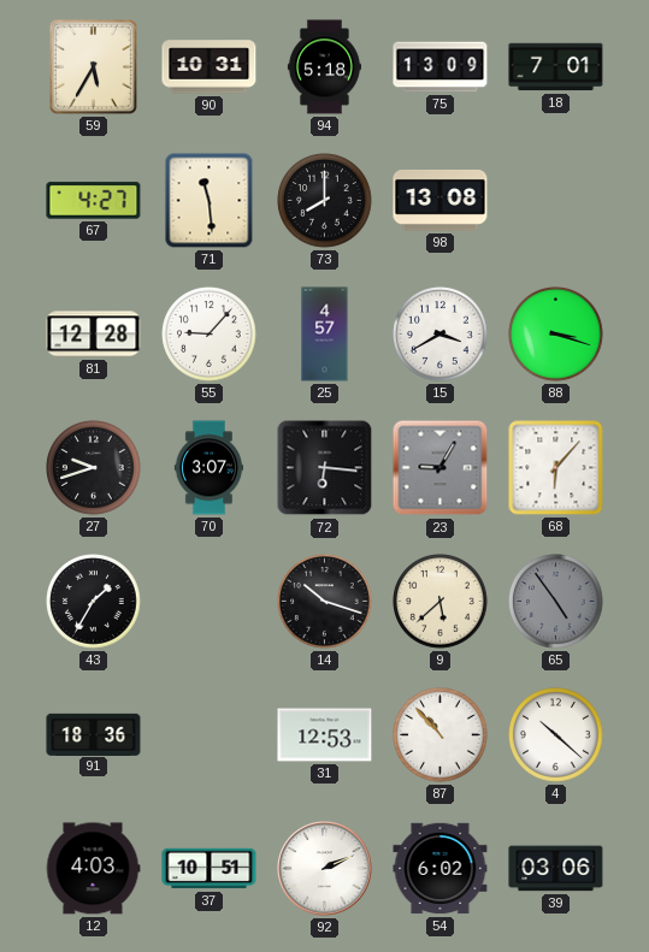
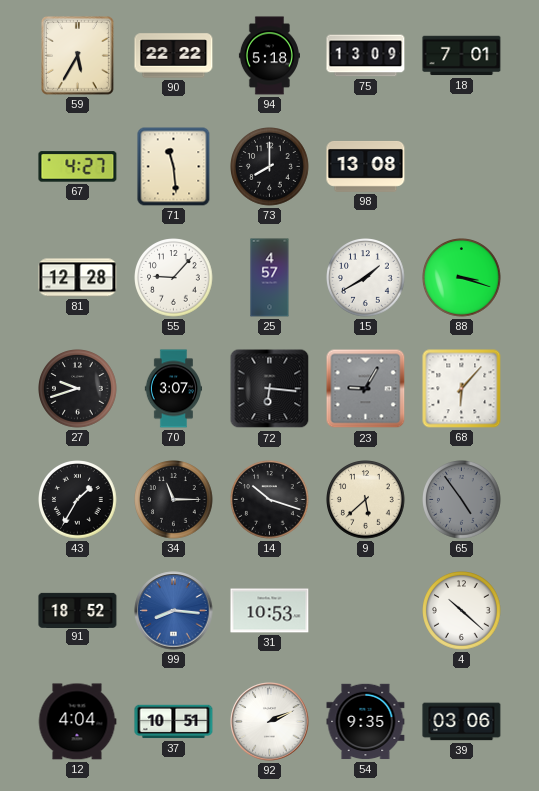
90: 10:31 -> 22:22
15: 3:40 -> 1:40
34: none -> 11:15
91: 18:36 -> 18:52
99: none -> 8:16
31: 12:53 -> 10:53
87: 10:53 -> none
12: 4:03 -> 4:04
54: 6:02 -> 9:35
